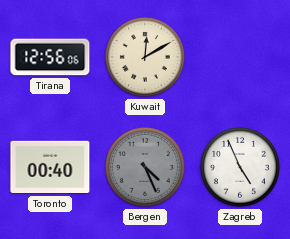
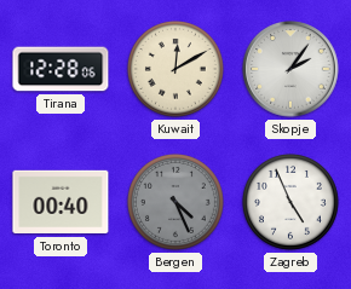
Tirana: 12:56 -> 12:28
Skopje: none -> 2:06
